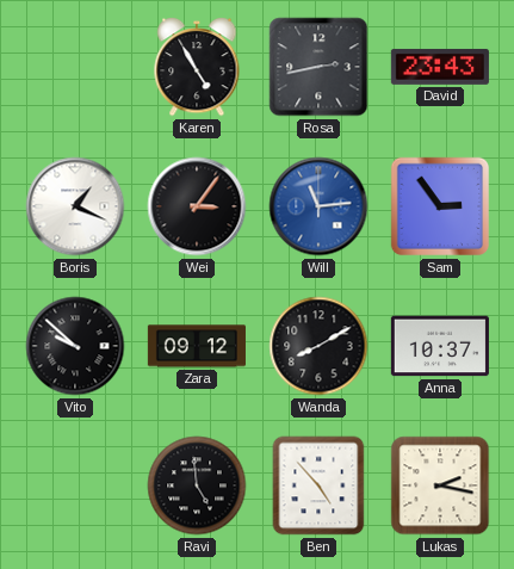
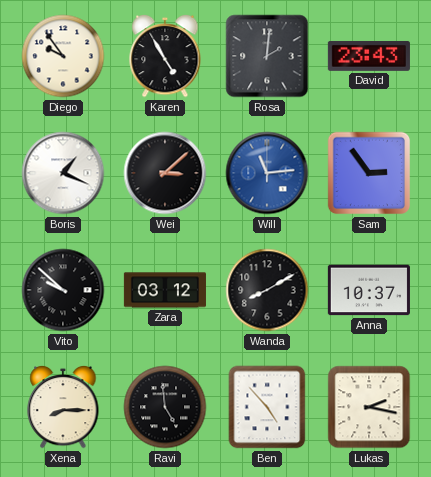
Diego: none -> 9:54
Rosa: 2:43 -> 2:01
Wei: 3:06 -> 3:08
Zara: 09:12 -> 03:12
Xena: none -> 8:15
